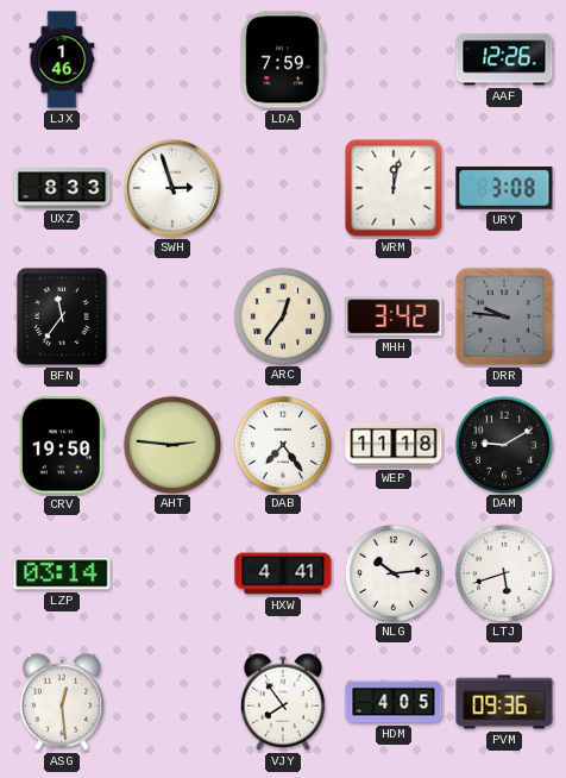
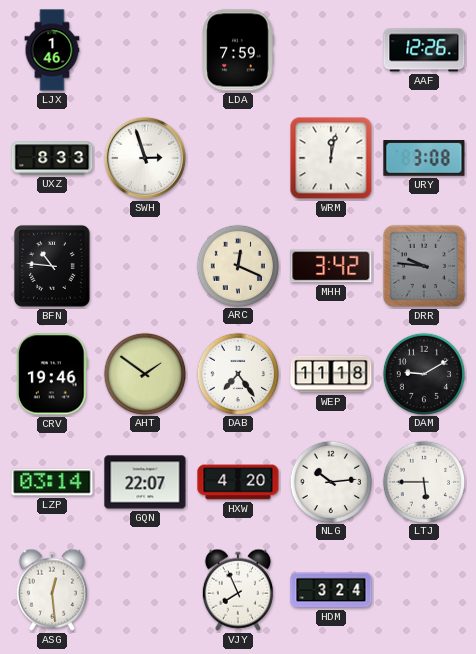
BFN: 11:36 -> 10:46
ARC: 12:36 -> 12:19
CRV: 19:50 -> 19:46
AHT: 2:46 -> 1:51
GQN: none -> 22:07
HXW: 4:41 -> 4:20
LTJ: 5:42 -> 5:45
VJY: 7:54 -> 7:56
HDM: 4:05 -> 3:24
PVM: 09:36 -> none
